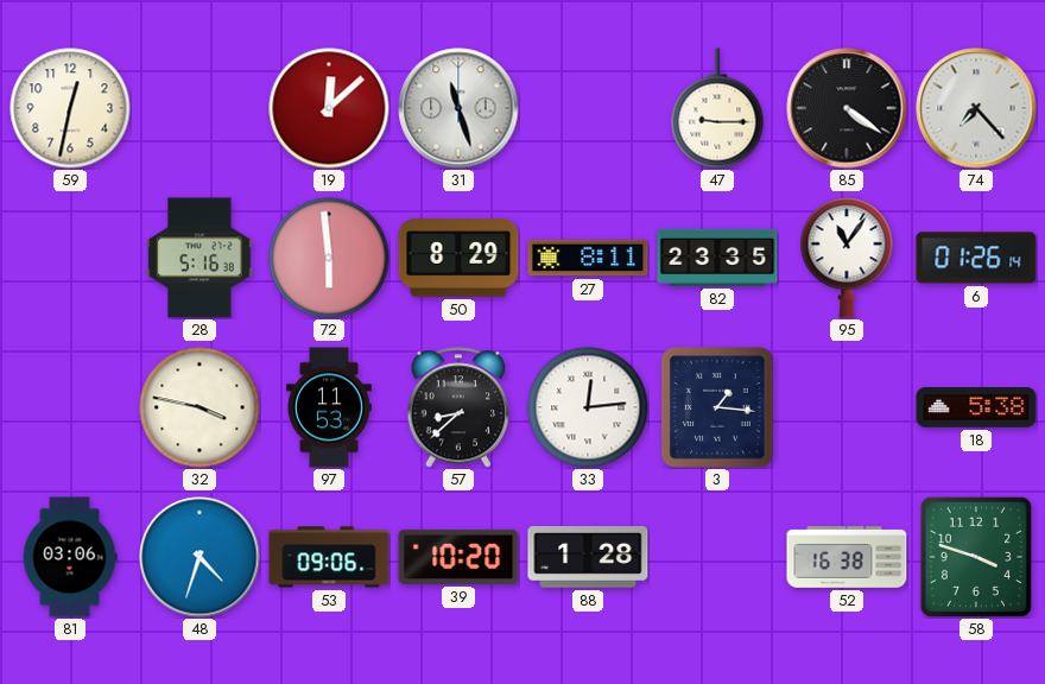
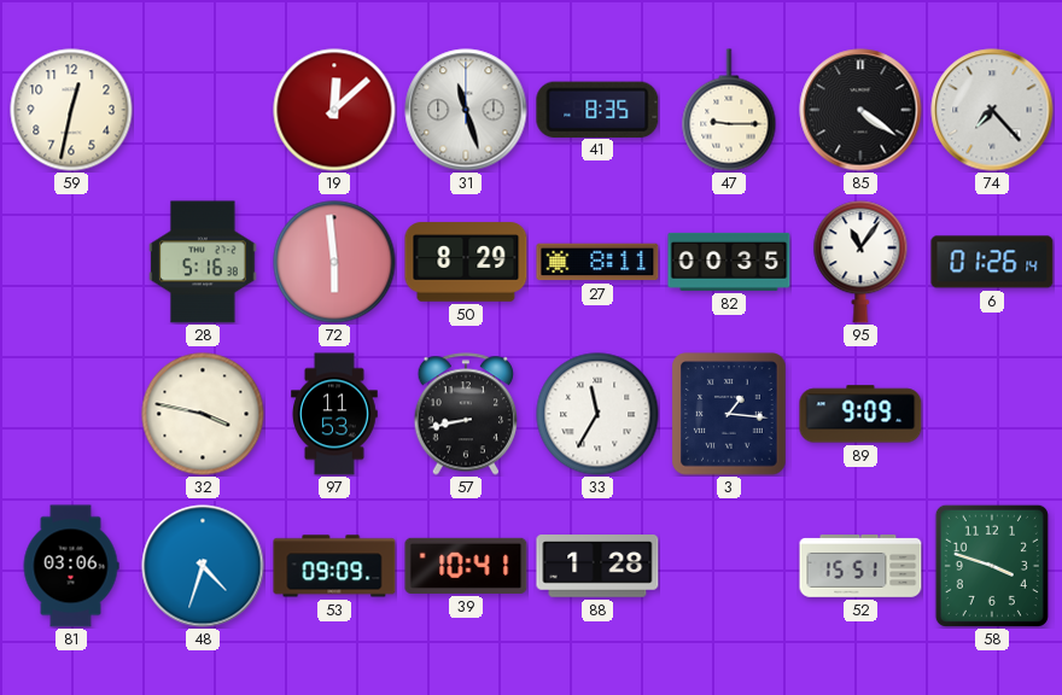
41: none -> 8:35
82: 23:35 -> 00:35
57: 8:38 -> 8:43
33: 12:14 -> 11:35
89: none -> 9:09
18: 5:38 -> none
53: 09:06 -> 09:09
39: 10:20 -> 10:41
52: 16:38 -> 15:51
